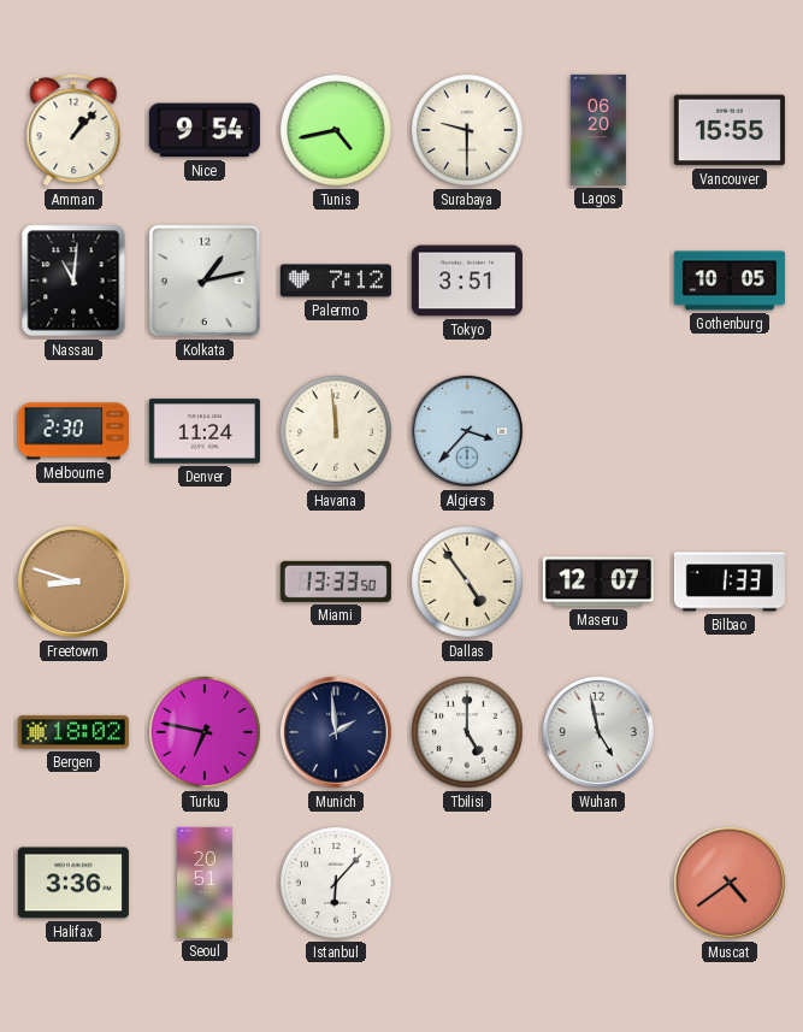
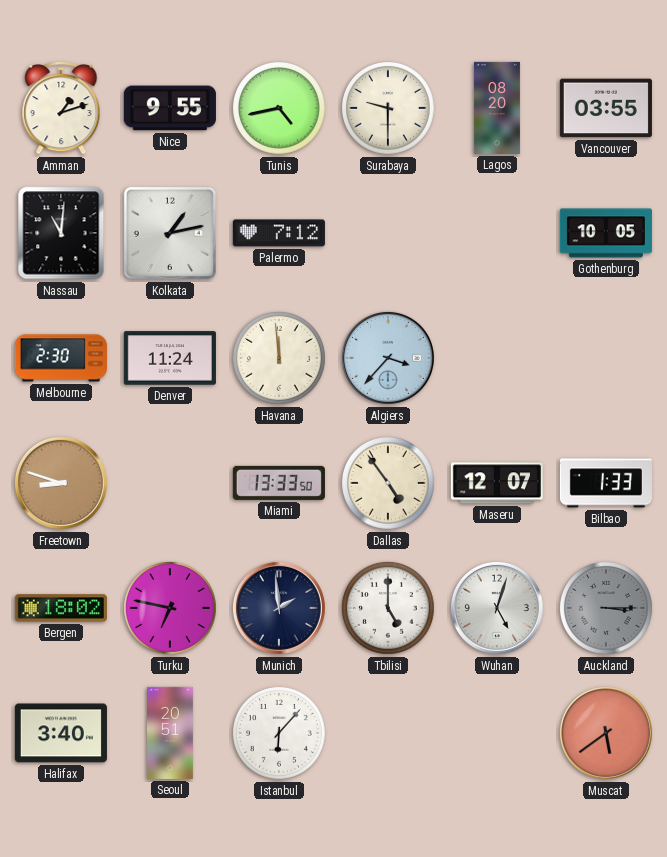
Amman: 1:07 -> 1:12
Nice: 9:54 -> 9:55
Lagos: 06:20 -> 08:20
Vancouver: 15:55 -> 03:55
Tokyo: 3:51 -> none
Wuhan: 4:58 -> 5:03
Auckland: none -> 3:15
Halifax: 3:36 -> 3:40
Muscat: 4:39 -> 5:39
